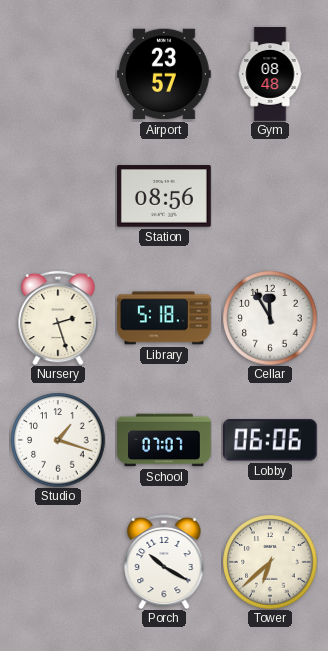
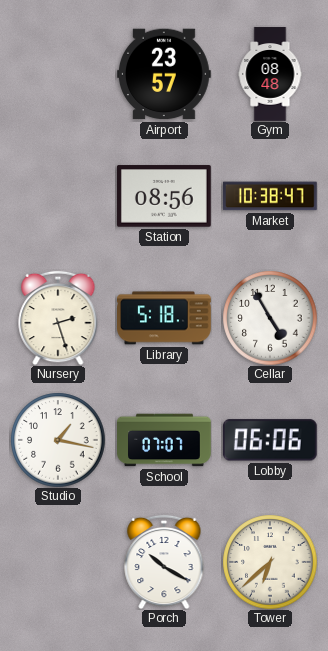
Market: none -> 10:38
Cellar: 11:55 -> 4:55
Studio: 1:18 -> 1:17
